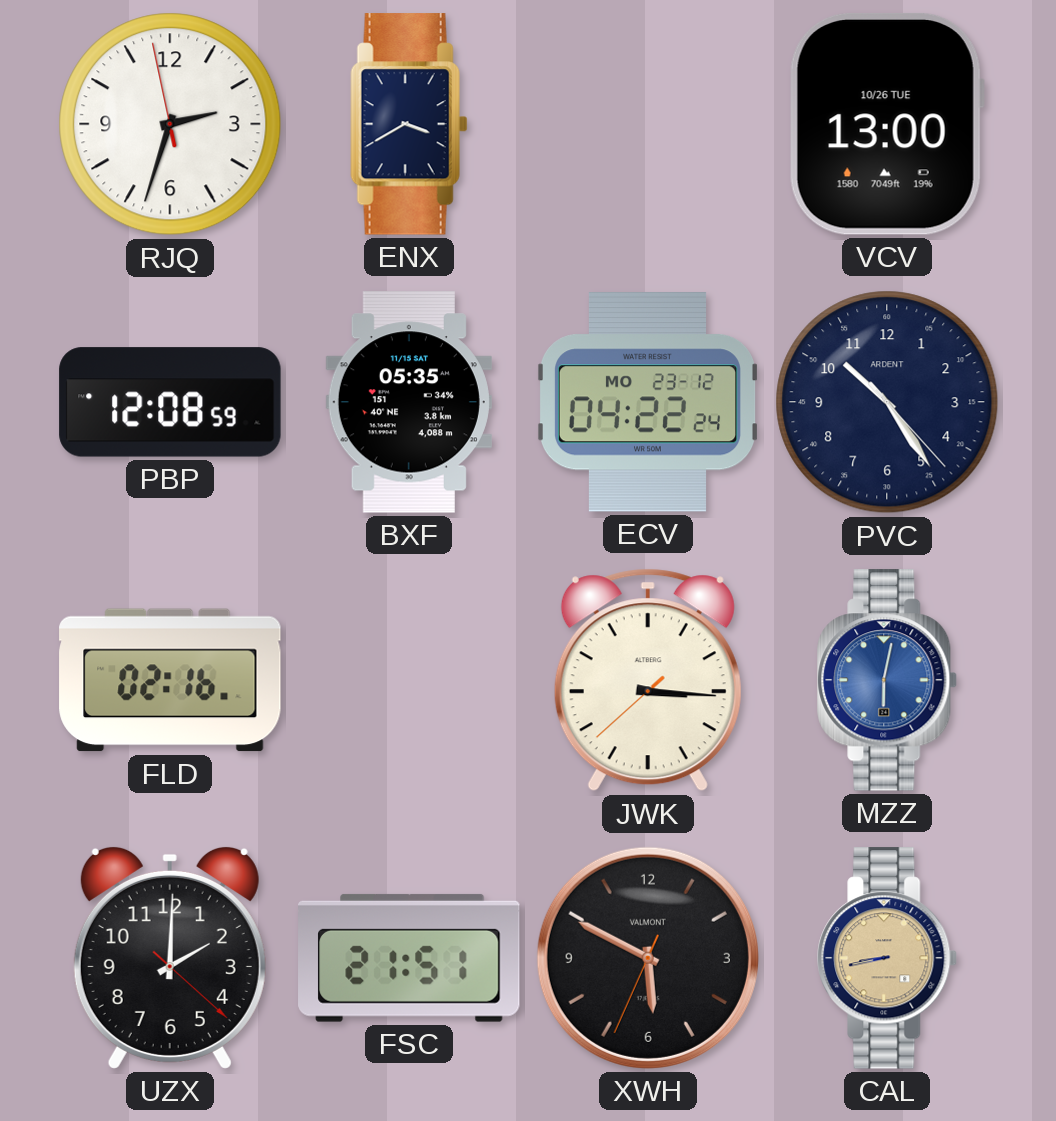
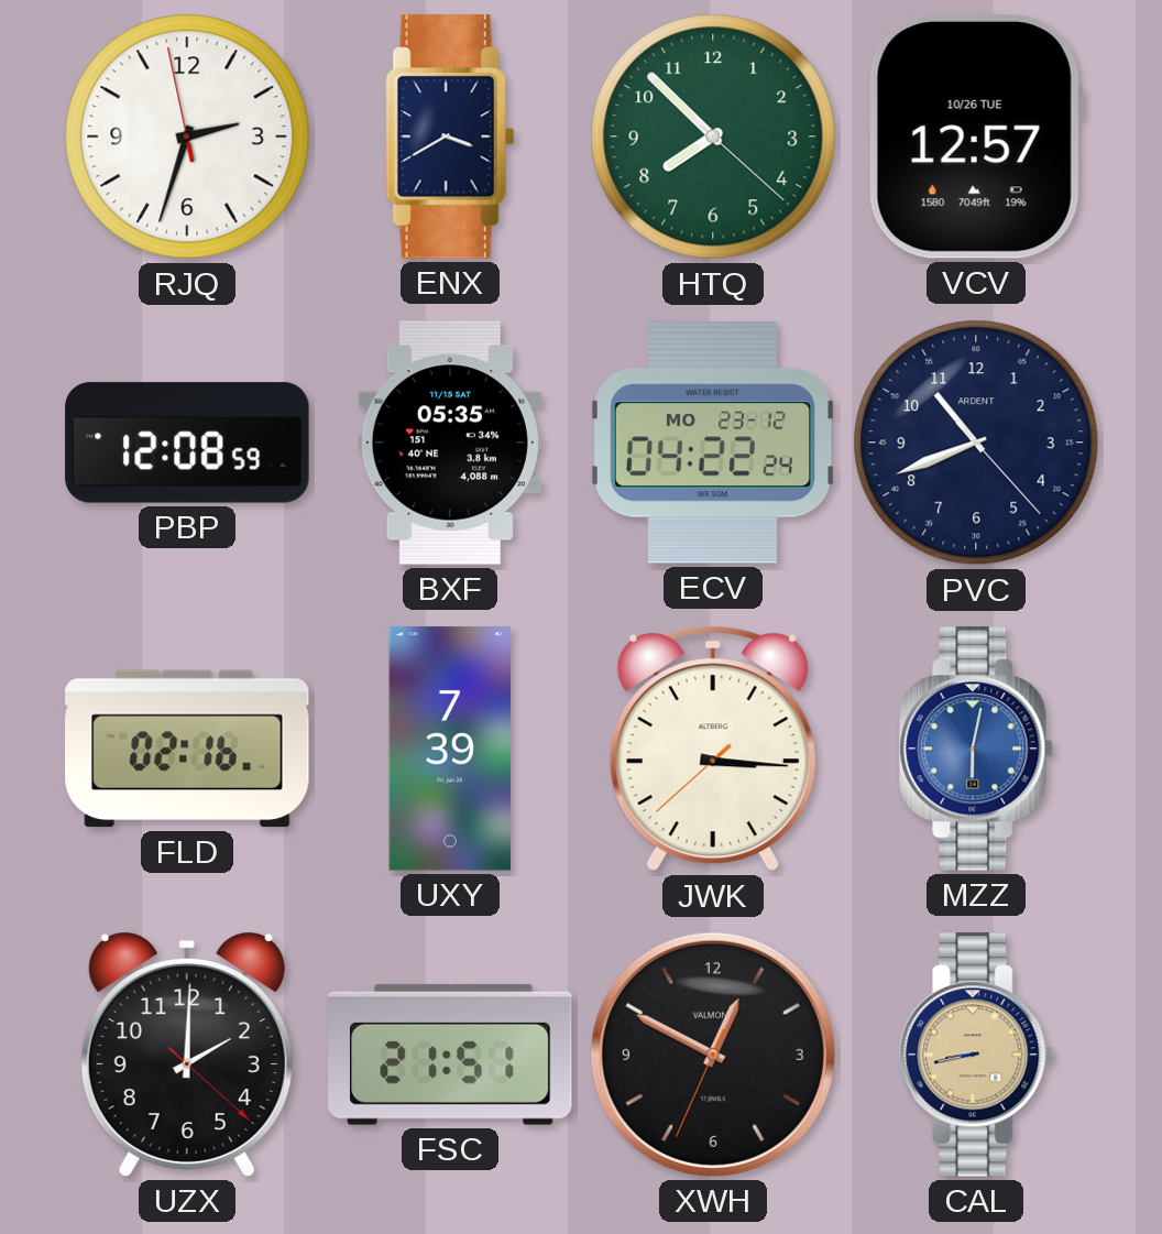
HTQ: none -> 7:52
VCV: 13:00 -> 12:57
PVC: 10:24 -> 10:41
UXY: none -> 7:39
XWH: 5:49 -> 12:49
